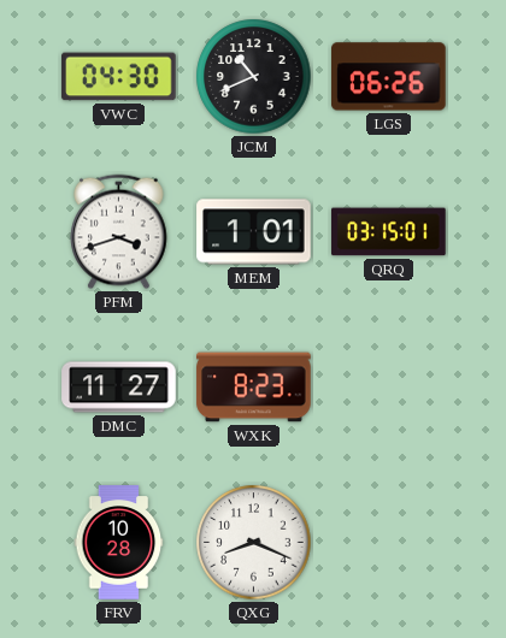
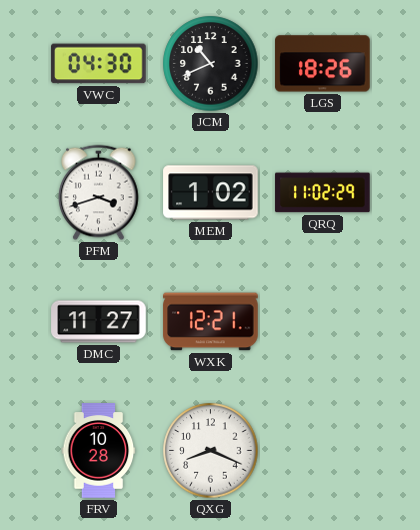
LGS: 06:26 -> 18:26
MEM: 1:01 -> 1:02
QRQ: 03:15 -> 11:02
WXK: 8:23 -> 12:21
